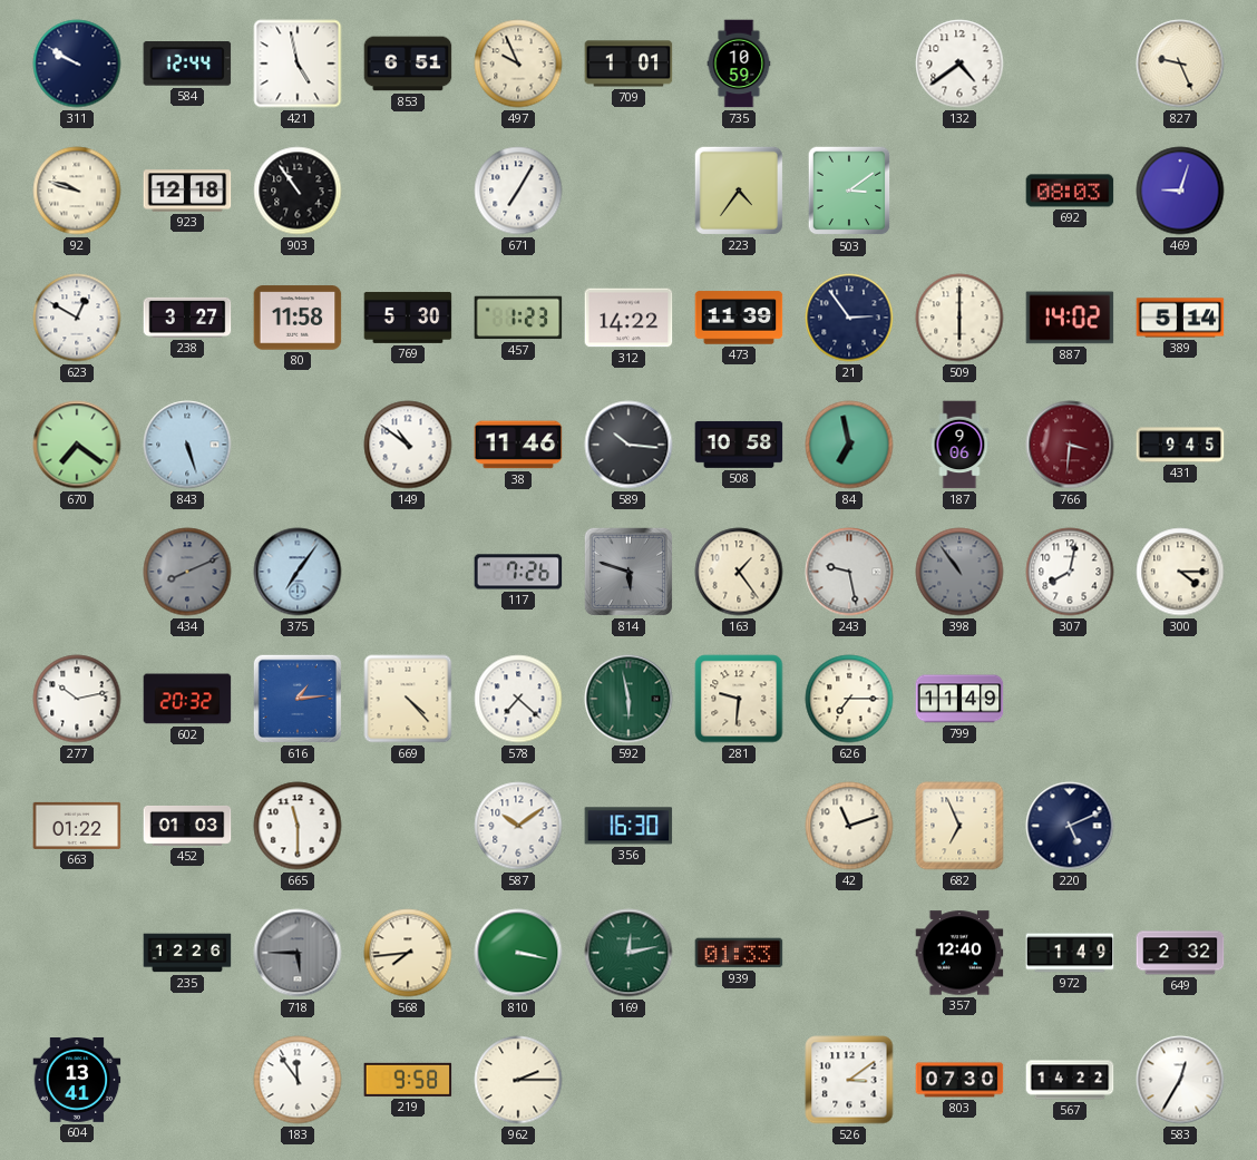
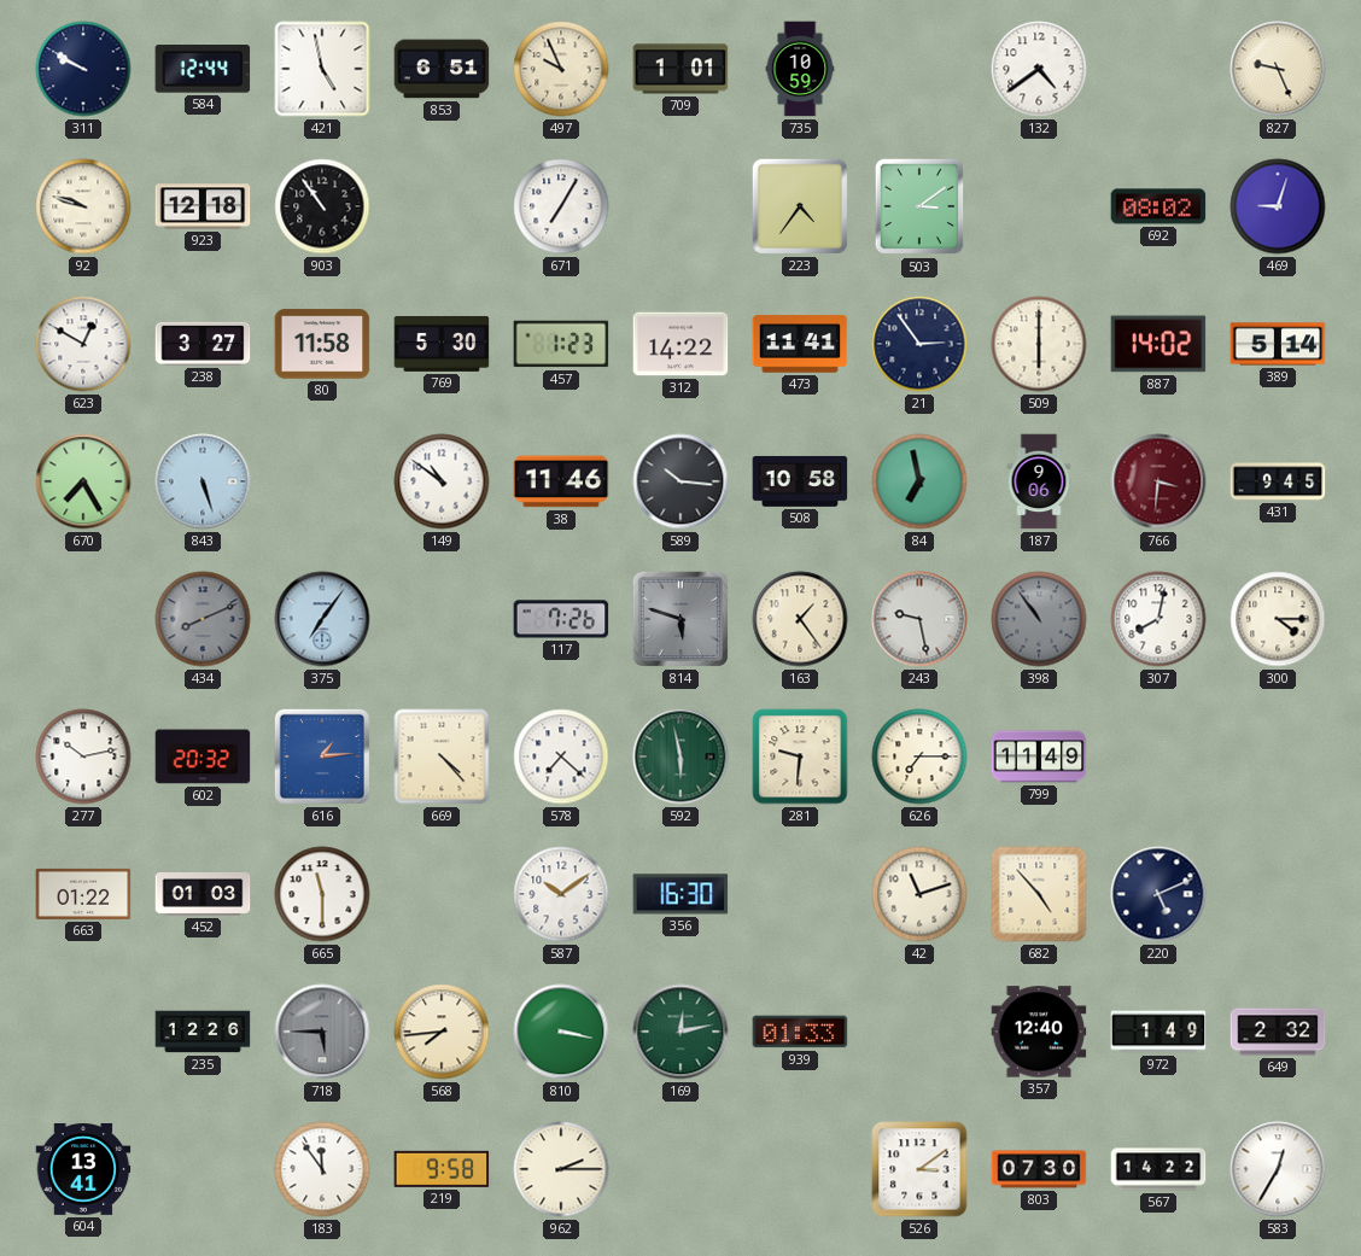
692: 08:03 -> 08:02
473: 11:39 -> 11:41
670: 7:21 -> 7:25
682: 6:56 -> 4:53
